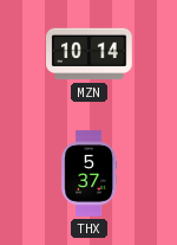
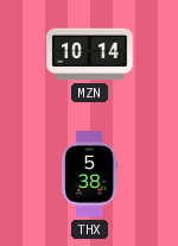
THX: 5:37 -> 5:38
